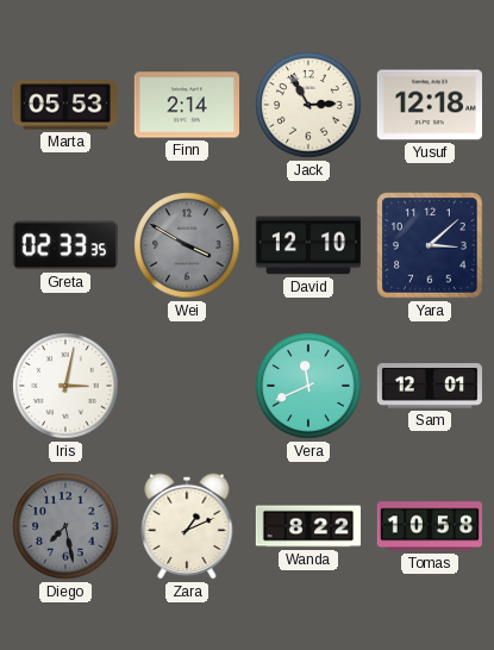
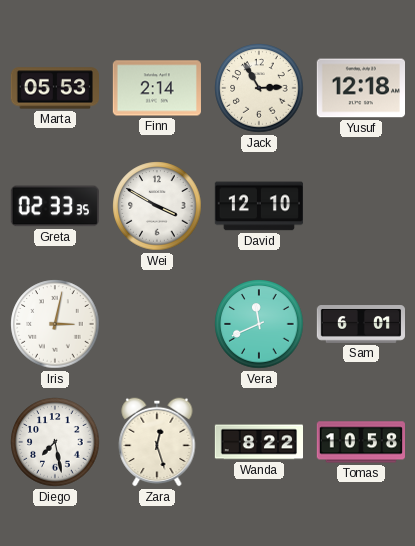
Wei dial: grey -> white
Yara: 3:08 -> none
Sam: 12:01 -> 6:01
Diego dial: grey -> white
Zara: 1:11 -> 12:27
